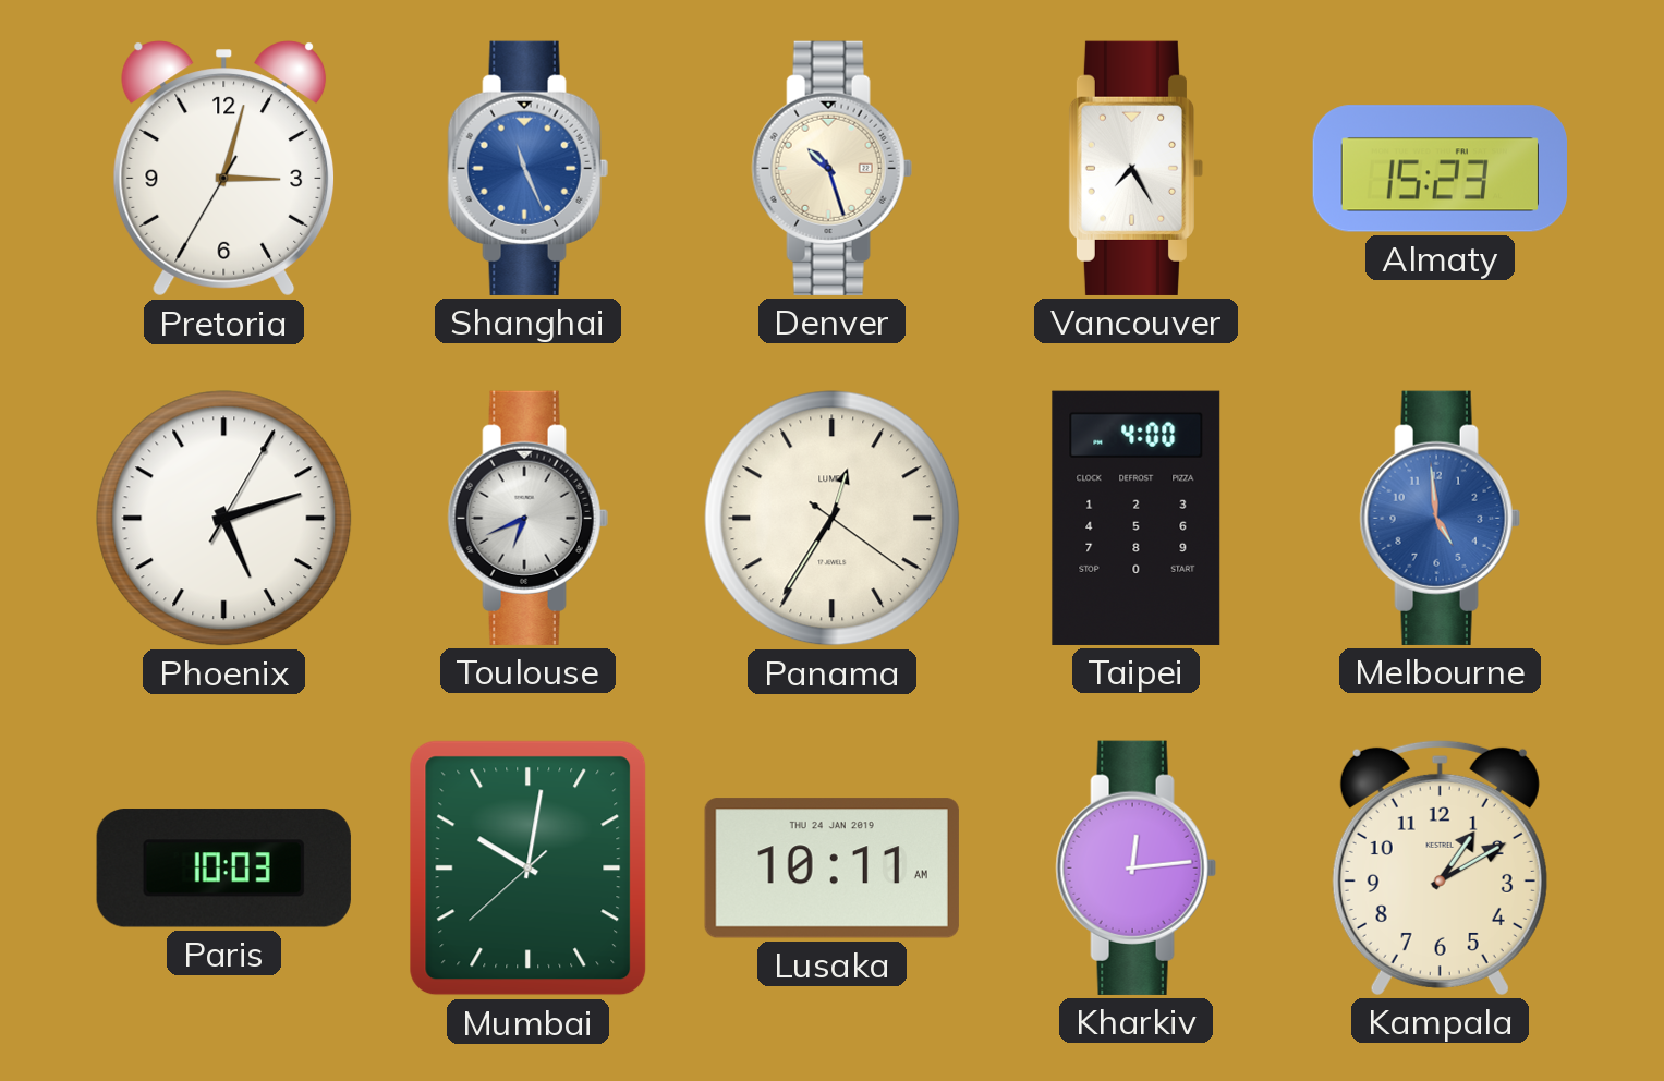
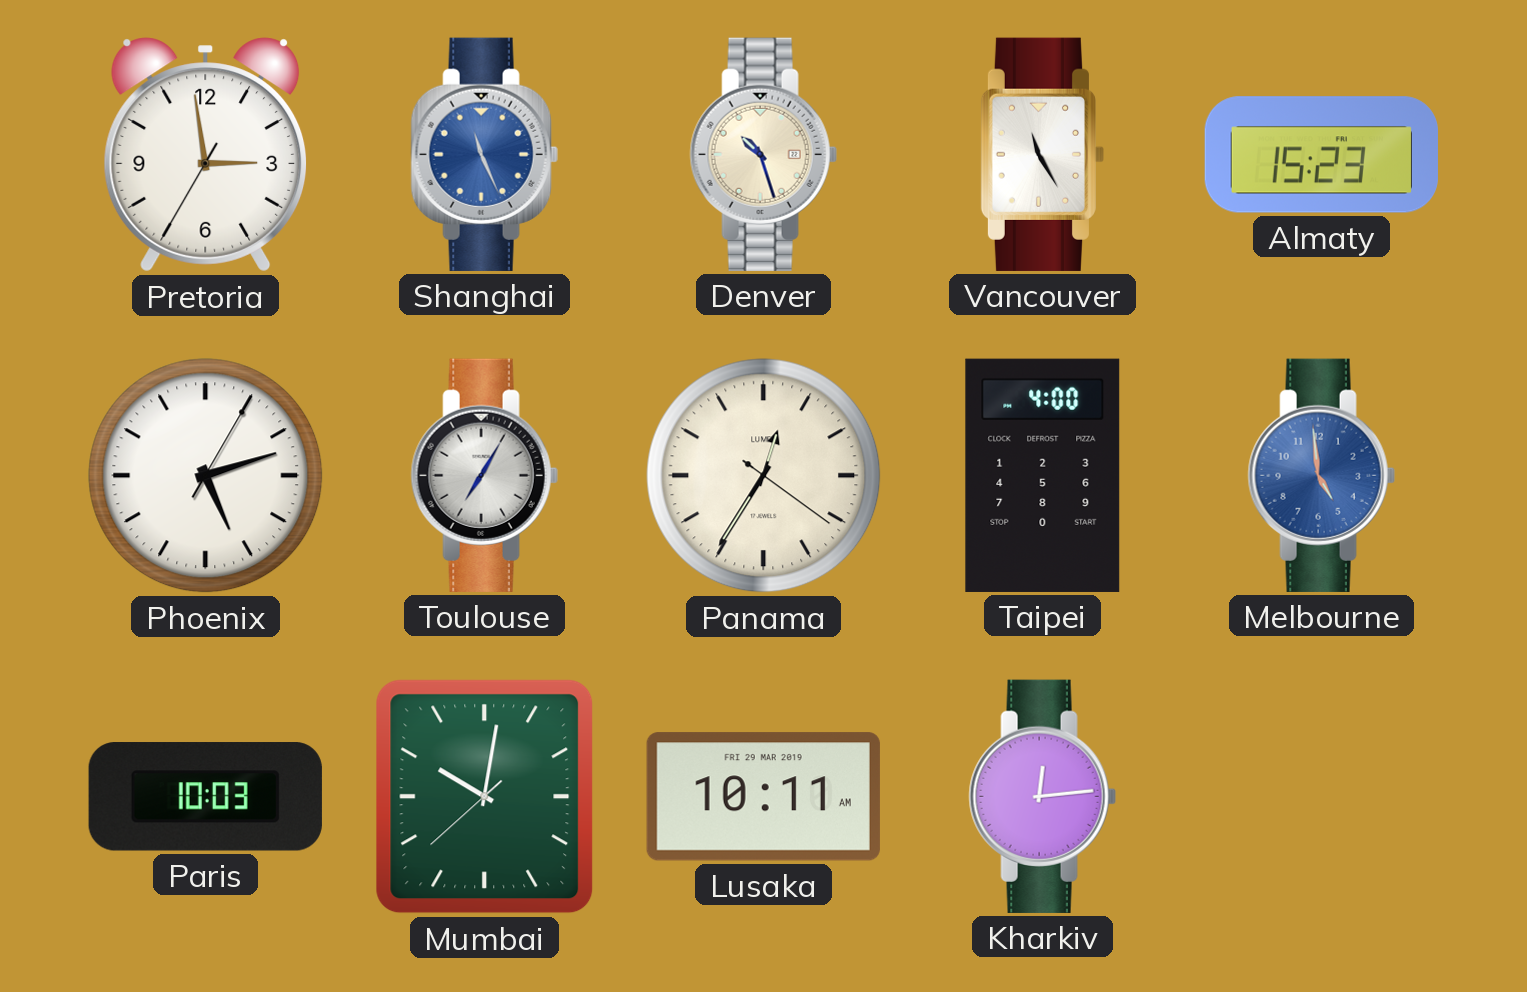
Pretoria: 3:02 -> 2:58
Vancouver: 7:25 -> 11:25
Toulouse: 6:41 -> 7:05
Lusaka date: THU 24 JAN 2019 -> FRI 29 MAR 2019
Kampala: 1:10 -> none
